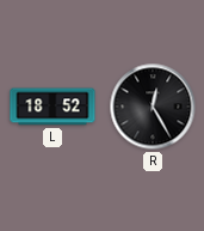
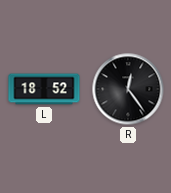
R: 12:25 -> 12:24
